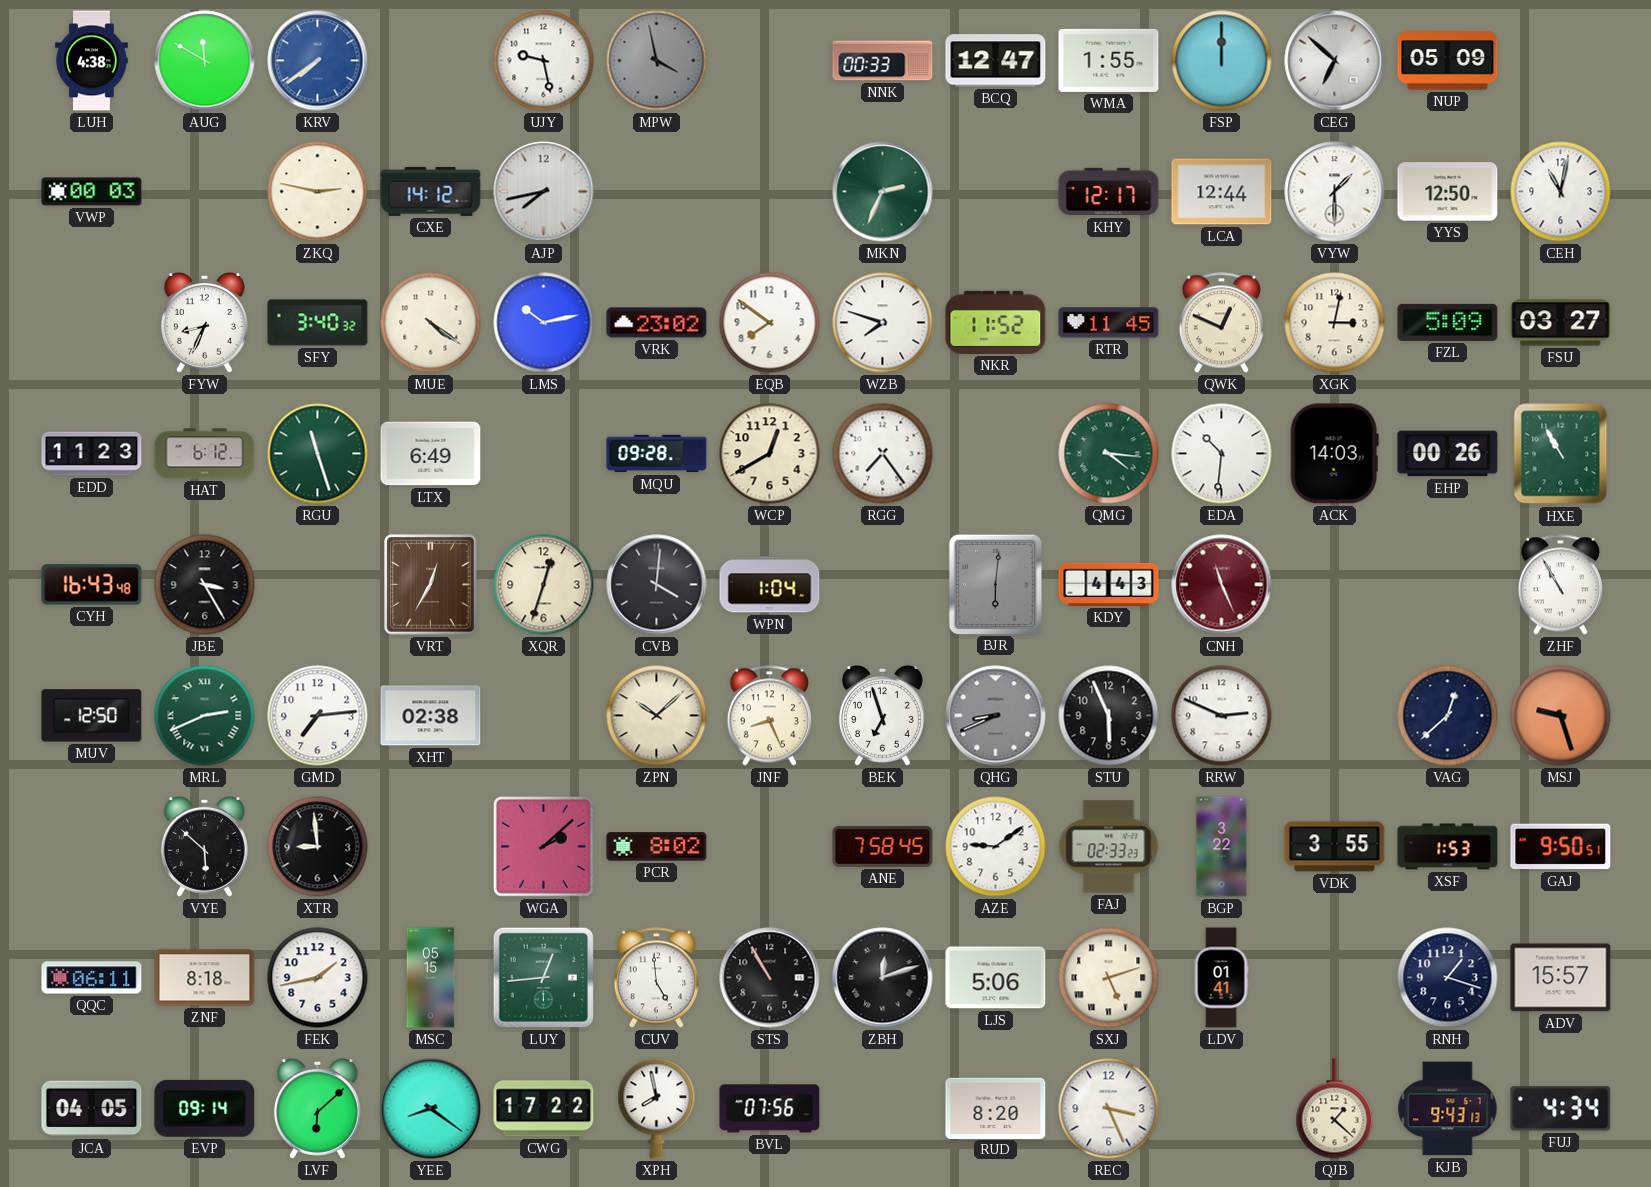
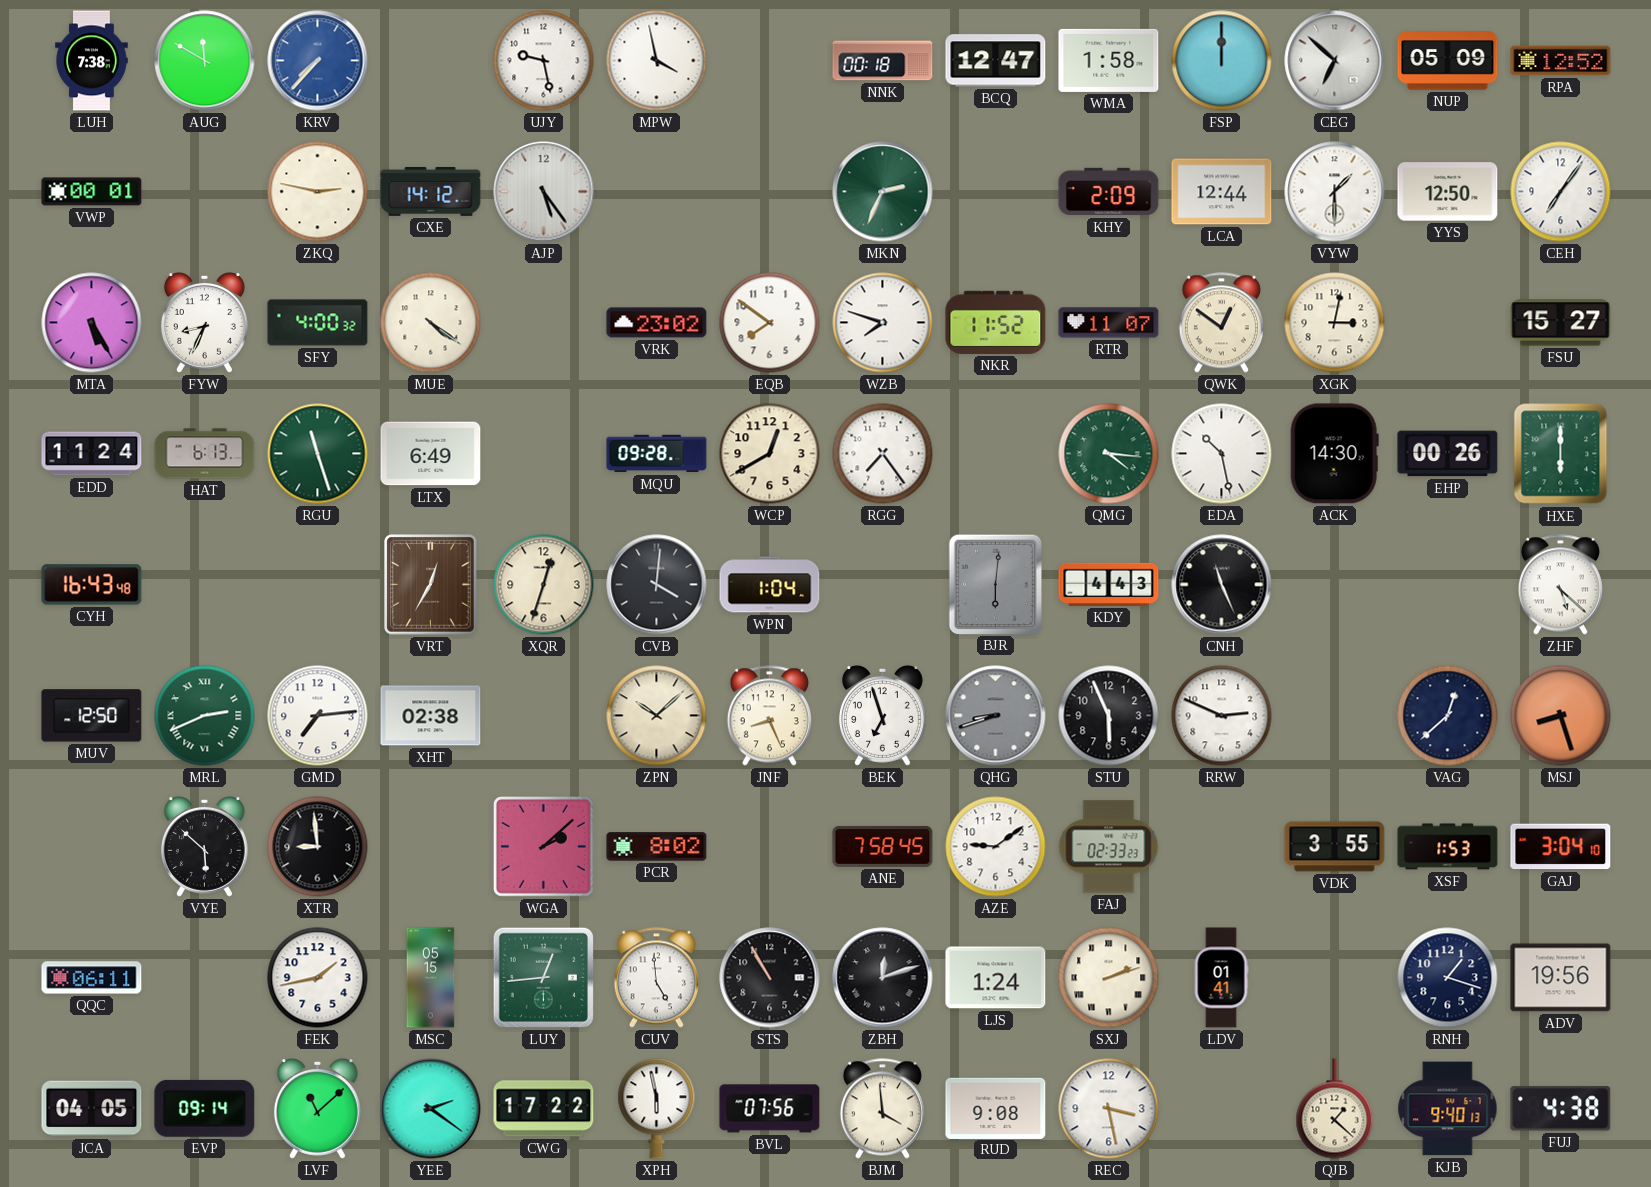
LUH: 4:38 -> 7:38
KRV: 7:39 -> 7:37
MPW dial: grey -> white
NNK: 00:33 -> 00:18
WMA: 1:55 -> 1:58
RPA: none -> 12:52
VWP: 00:03 -> 00:01
AJP: 7:43 -> 5:24
KHY: 12:17 -> 2:09
CEH: 11:02 -> 7:06
MTA: none -> 5:25
SFY: 3:40 -> 4:00
LMS: 10:13 -> none
RTR: 11:45 -> 11:07
QWK: 12:49 -> 12:51
FZL: 5:09 -> none
FSU: 03:27 -> 15:27
EDD: 11:23 -> 11:24
HAT: 6:12 -> 6:13
EDA: 10:31 -> 10:28
ACK: 14:03 -> 14:30
HXE: 10:55 -> 6:00
JBE: 3:25 -> none
CNH dial: burgundy -> black
ZHF: 10:55 -> 5:22
QHG: 8:41 -> 8:42
MSJ: 9:27 -> 8:27
BGP: 3:22 -> none
GAJ: 9:50 -> 3:04
ZNF: 8:18 -> none
LJS: 5:06 -> 1:24
SXJ: 5:12 -> 2:12
ADV: 15:57 -> 19:56
LVF: 6:08 -> 11:08
YEE: 8:21 -> 2:21
XPH: 7:58 -> 5:58
BJM: none -> 3:59
RUD: 8:20 -> 9:08
REC: 3:26 -> 3:28
KJB: 9:43 -> 9:40
FUJ: 4:34 -> 4:38
